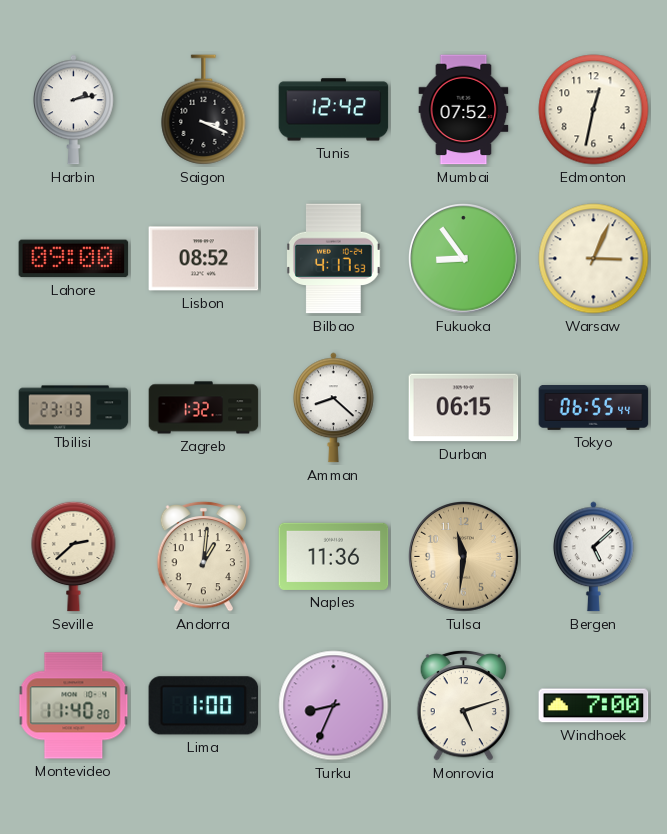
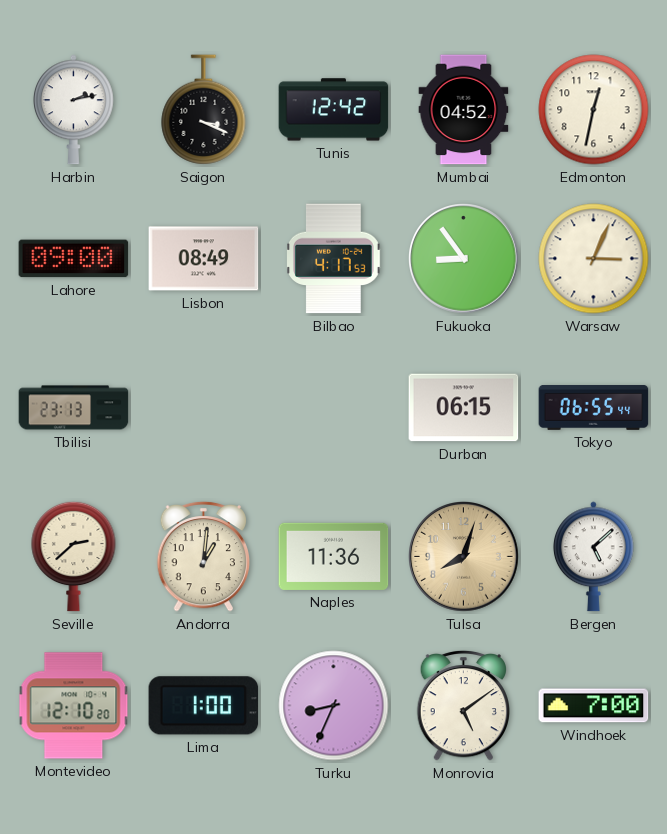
Mumbai: 07:52 -> 04:52
Lisbon: 08:52 -> 08:49
Zagreb: 1:32 -> none
Amman: 8:22 -> none
Tulsa: 11:31 -> 8:03
Montevideo: 11:40 -> 12:10
Monrovia: 5:12 -> 5:09
